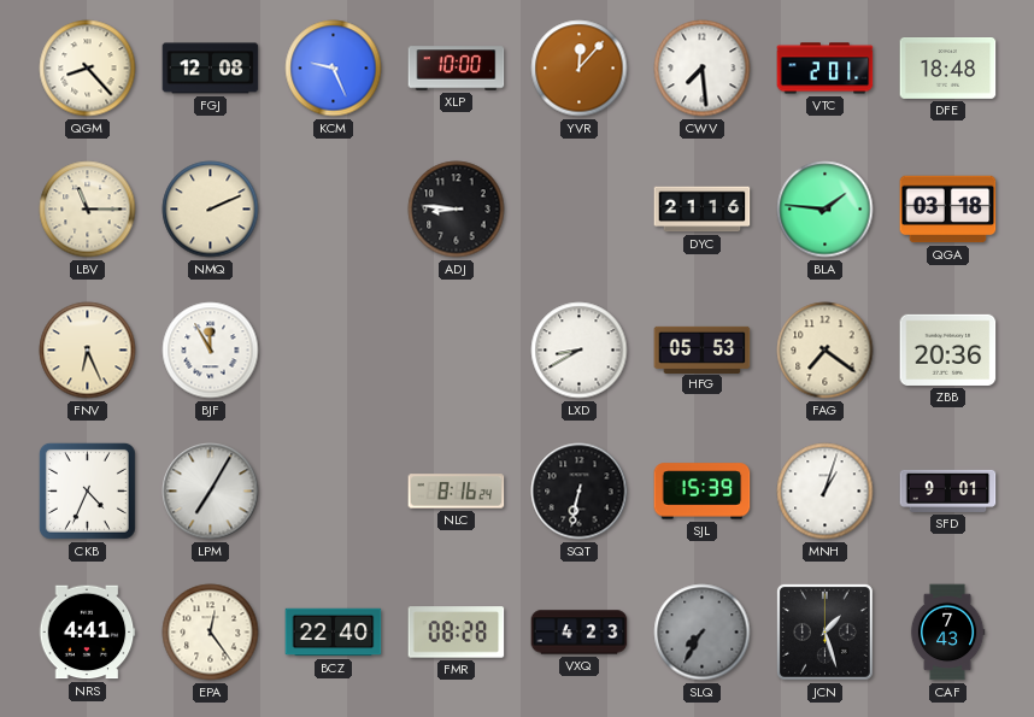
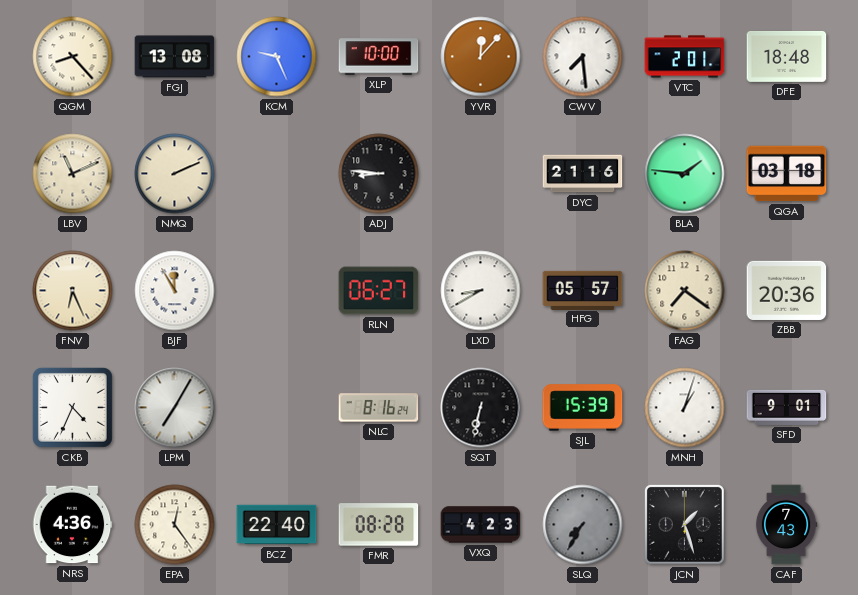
FGJ: 12:08 -> 13:08
LBV: 11:15 -> 11:11
RLN: none -> 06:27
HFG: 05:53 -> 05:57
NRS: 4:41 -> 4:36
